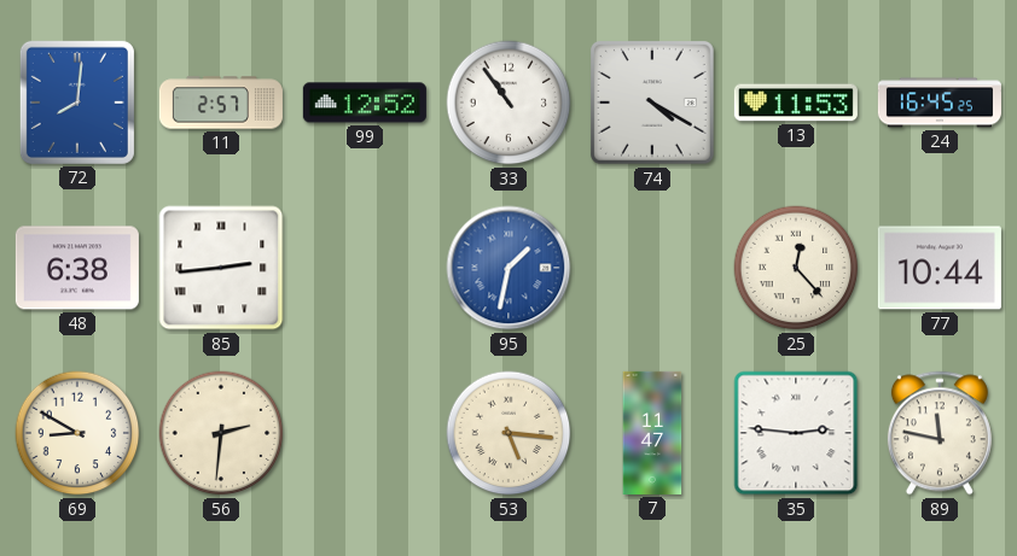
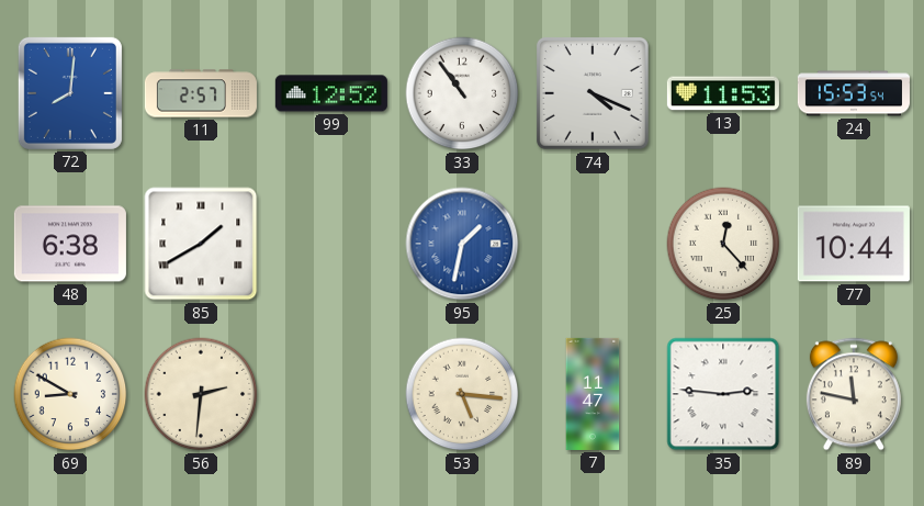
74: 4:20 -> 4:19
24: 16:45 -> 15:53
85: 2:44 -> 1:40
